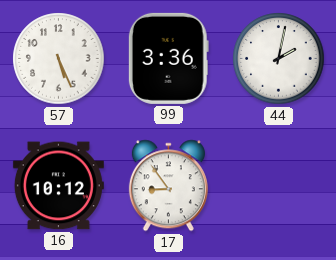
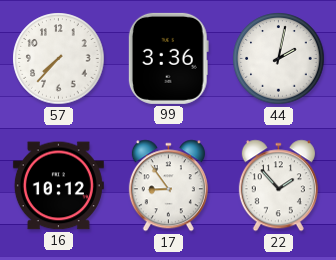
57: 5:26 -> 7:37
22: none -> 1:53
